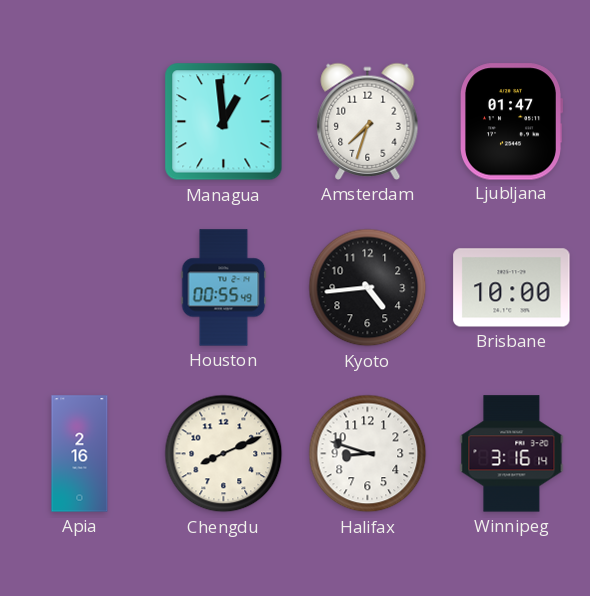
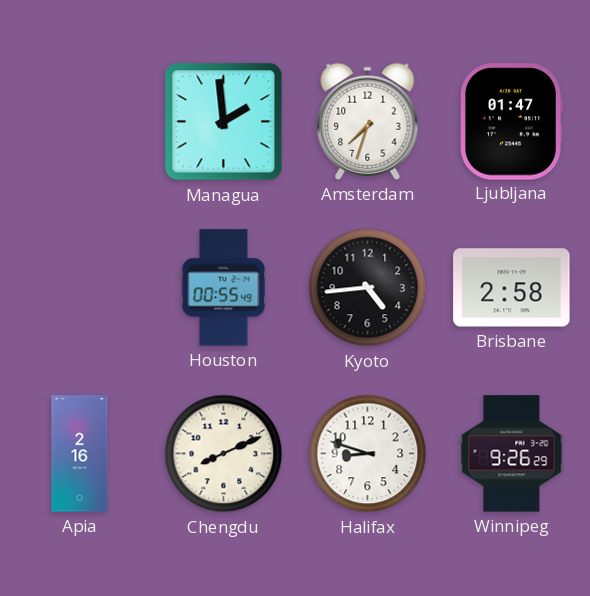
Managua: 12:59 -> 1:59
Brisbane: 10:00 -> 2:58
Winnipeg: 3:16 -> 9:26
